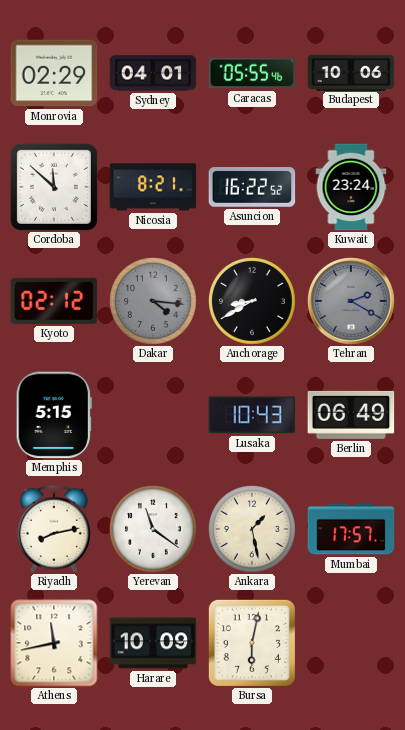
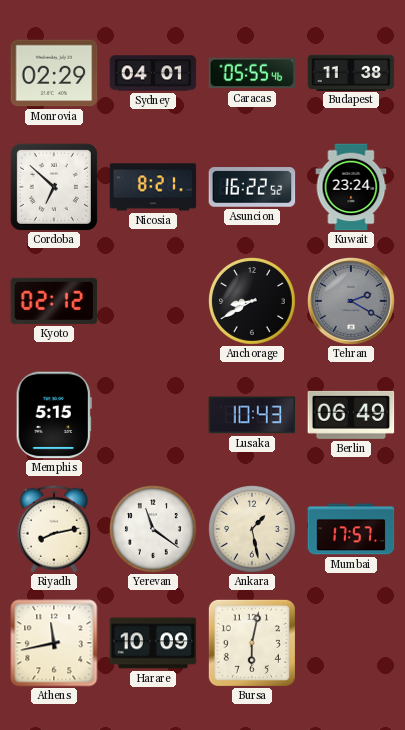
Budapest: 10:06 -> 11:38
Cordoba: 11:52 -> 6:52
Dakar: 4:16 -> none
